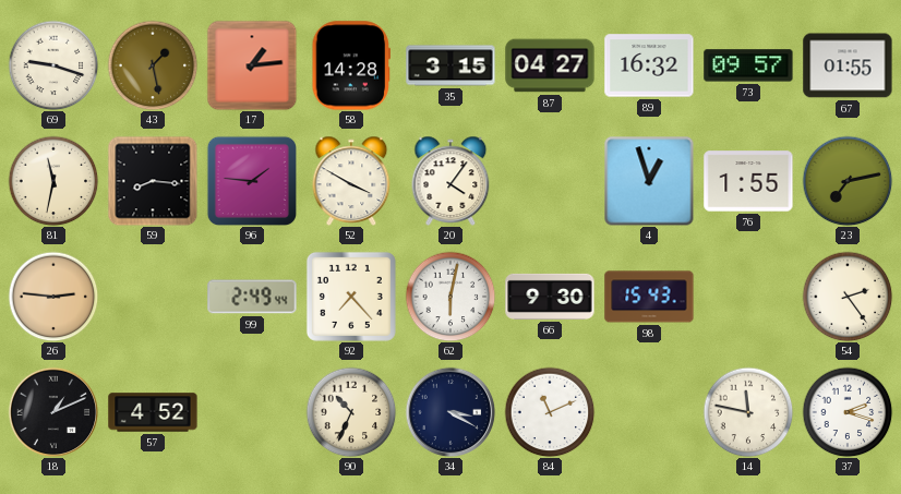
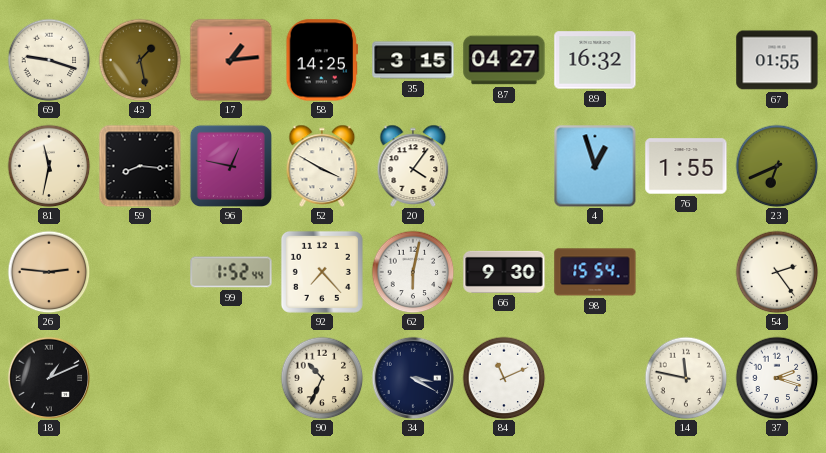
58: 14:28 -> 14:25
73: 09:57 -> none
96: 1:46 -> 12:47
23: 7:13 -> 6:41
99: 2:49 -> 1:52
98: 15:43 -> 15:54
57: 4:52 -> none
